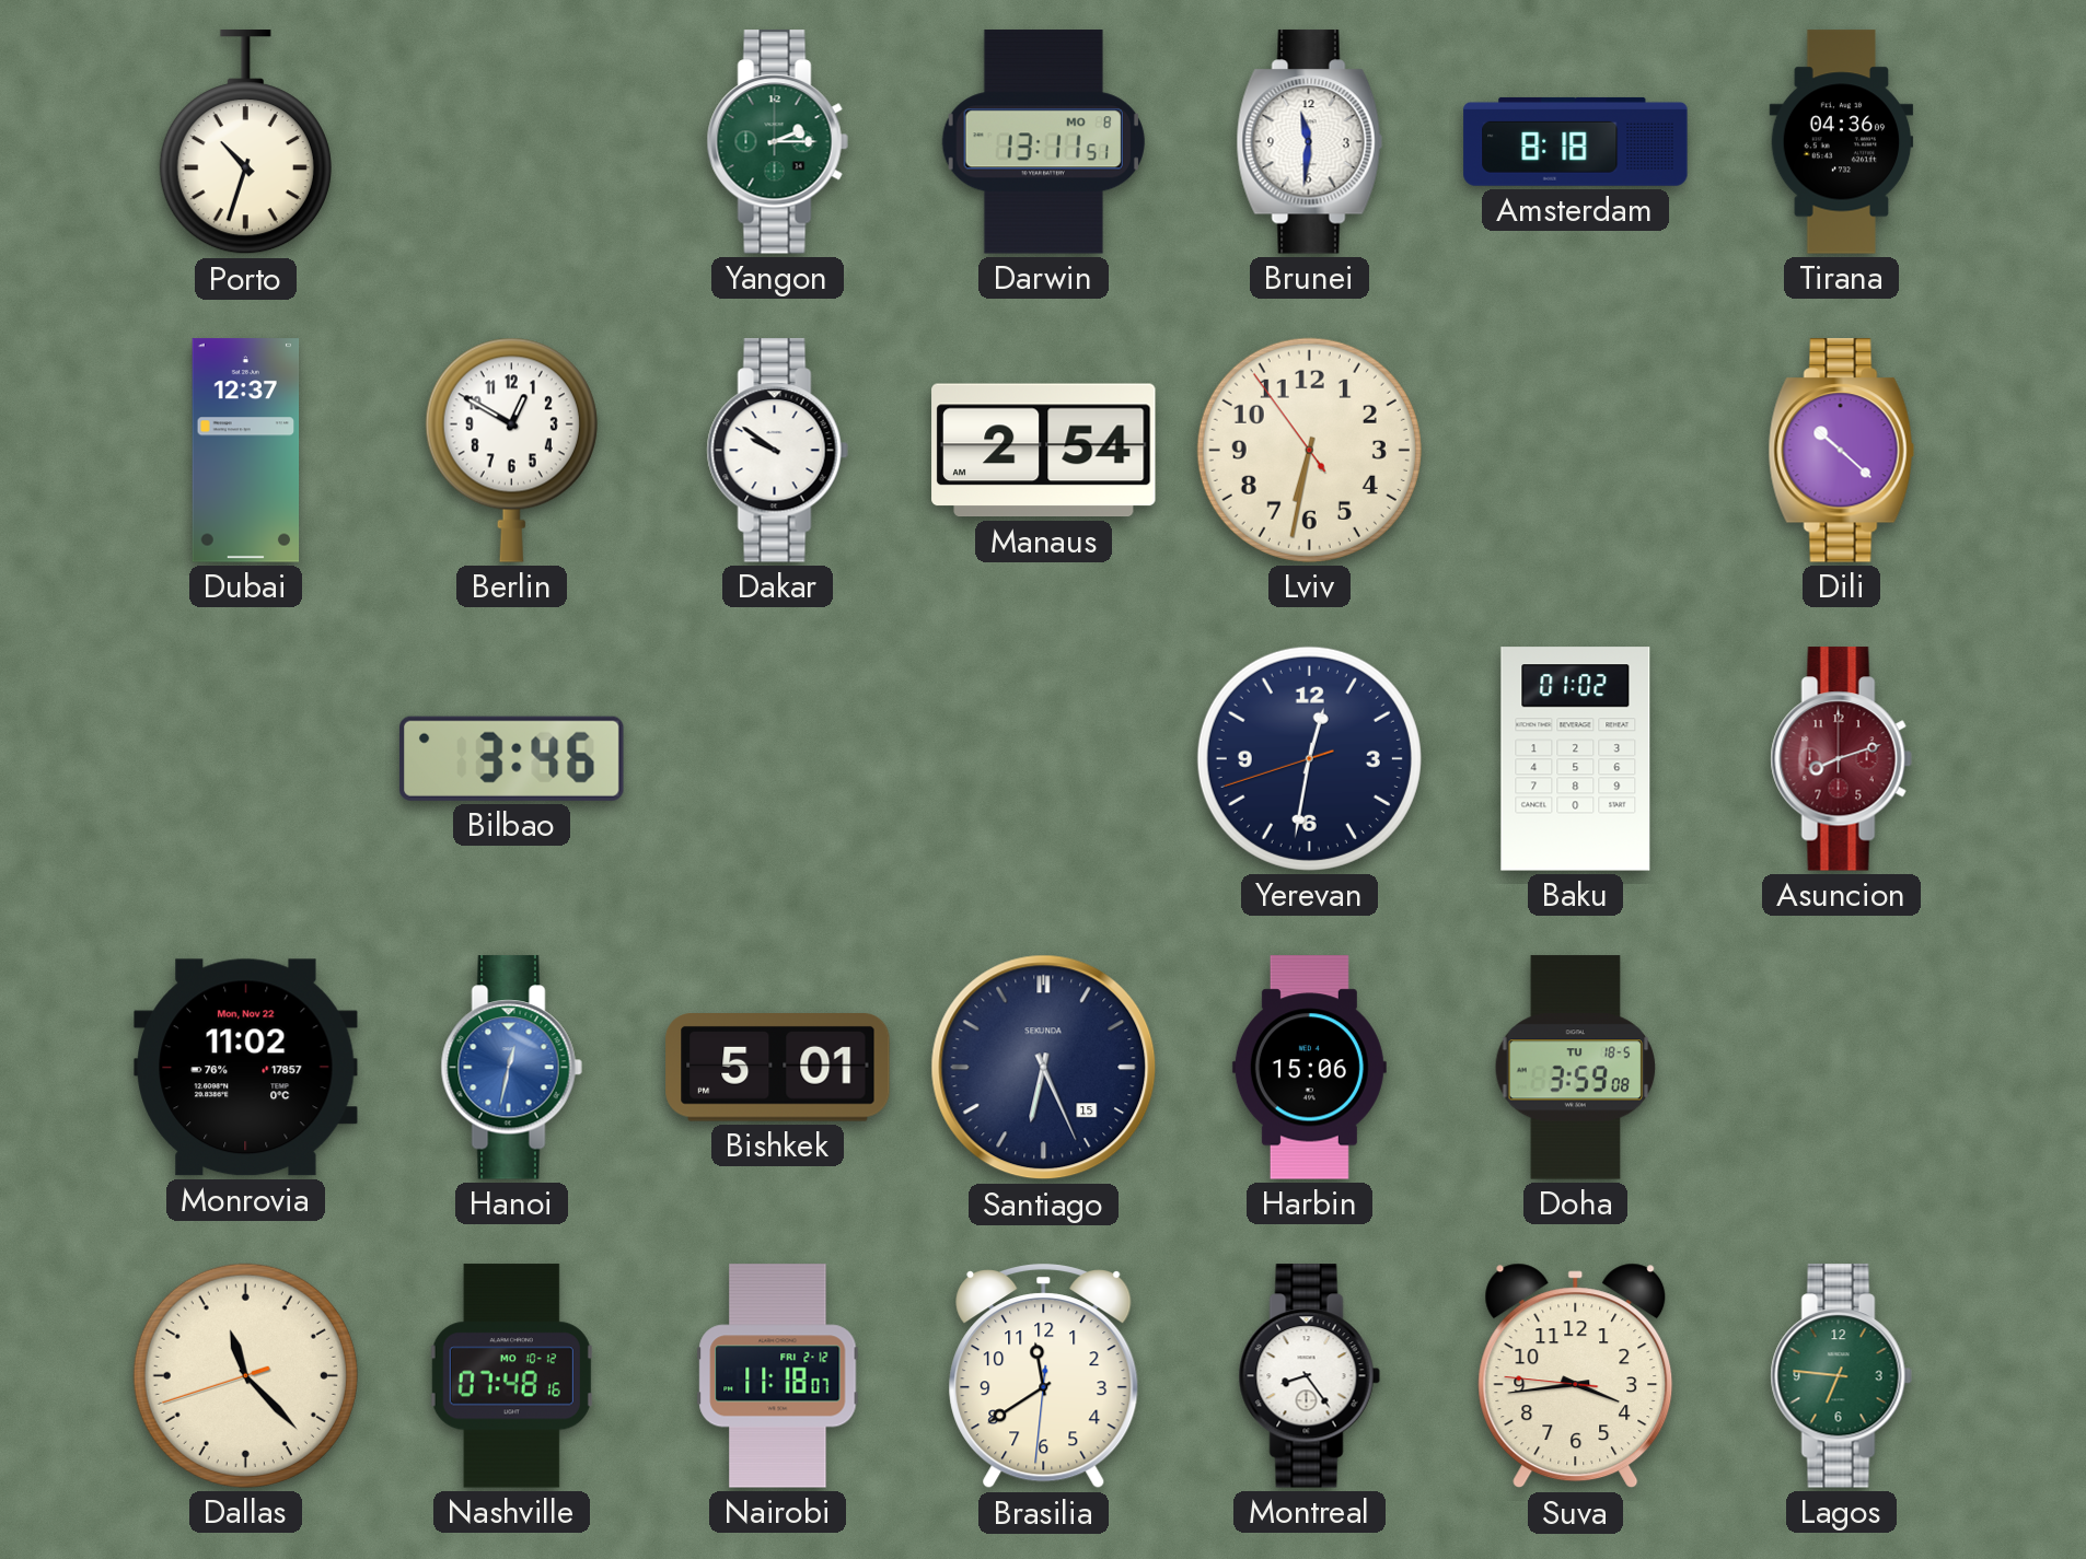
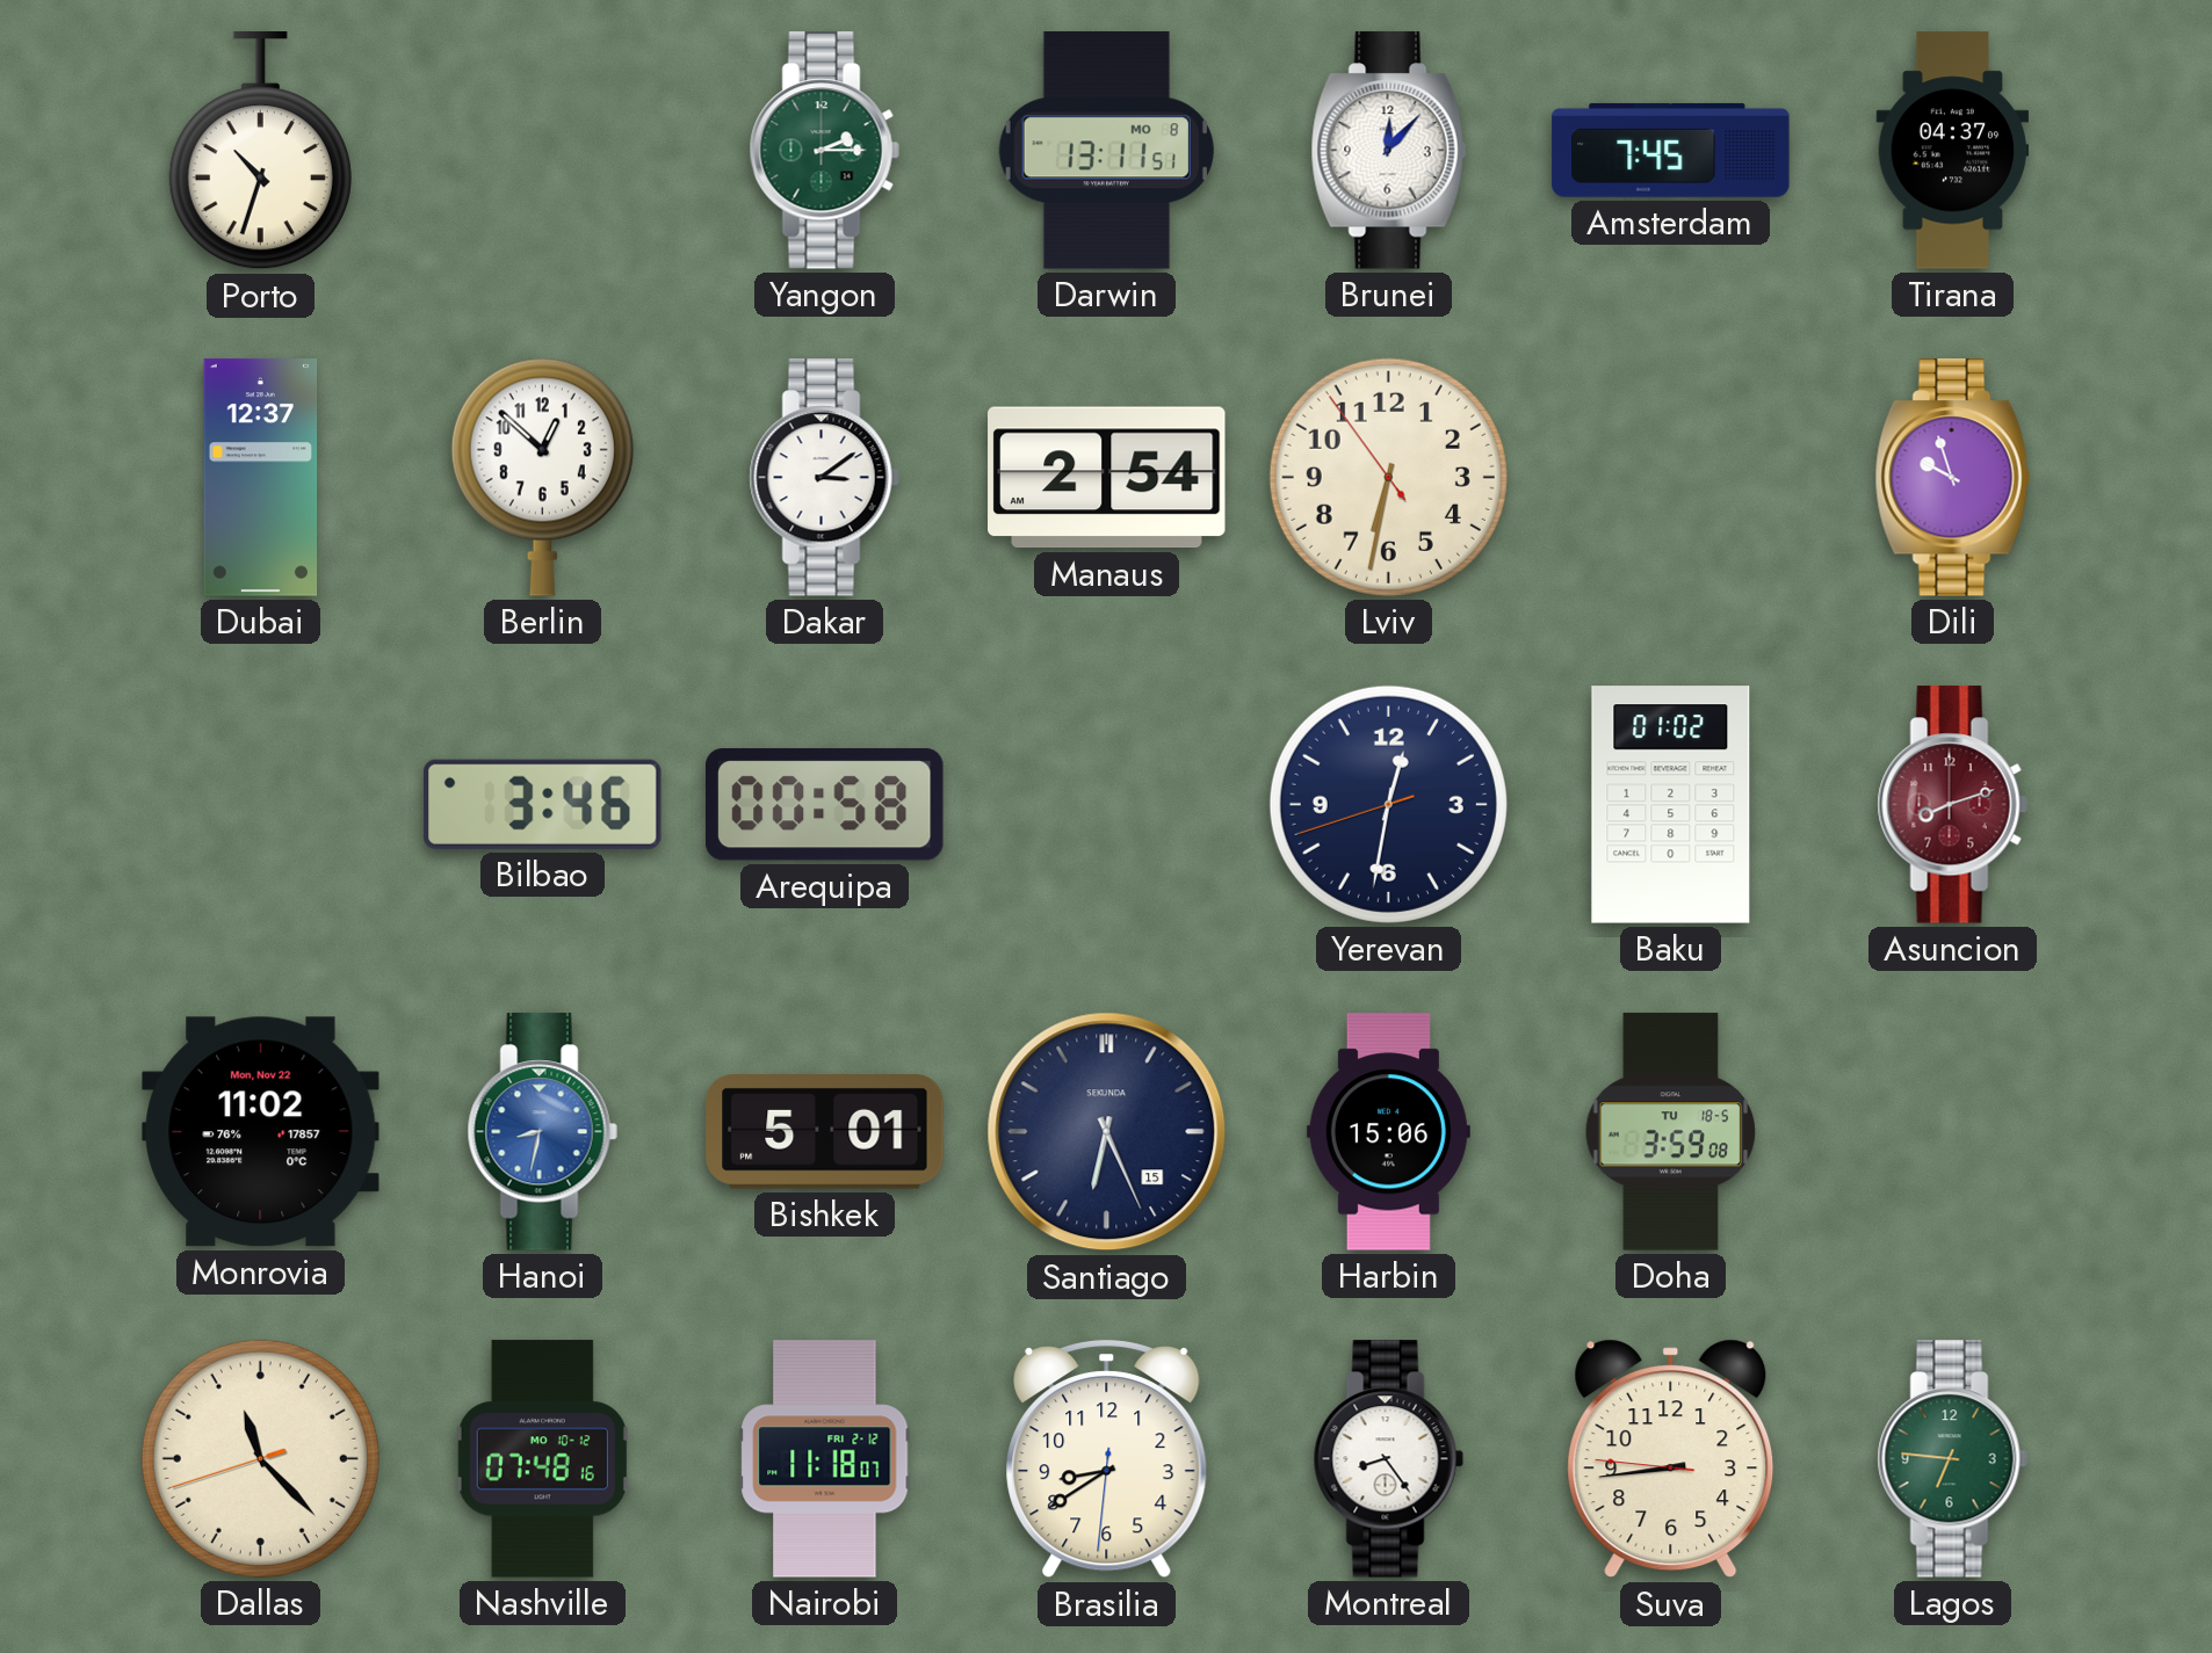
Brunei: 11:31 -> 12:07
Amsterdam: 8:18 -> 7:45
Tirana: 04:36 -> 04:37
Berlin: 12:50 -> 12:52
Dakar: 9:51 -> 3:09
Dili: 10:22 -> 9:57
Arequipa: none -> 00:58
Hanoi: 12:32 -> 8:32
Brasilia: 11:39 -> 8:39
Suva: 3:43 -> 8:43
